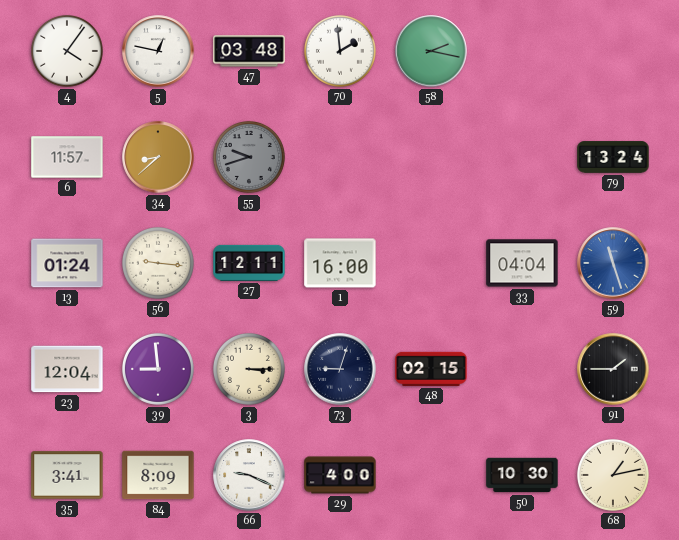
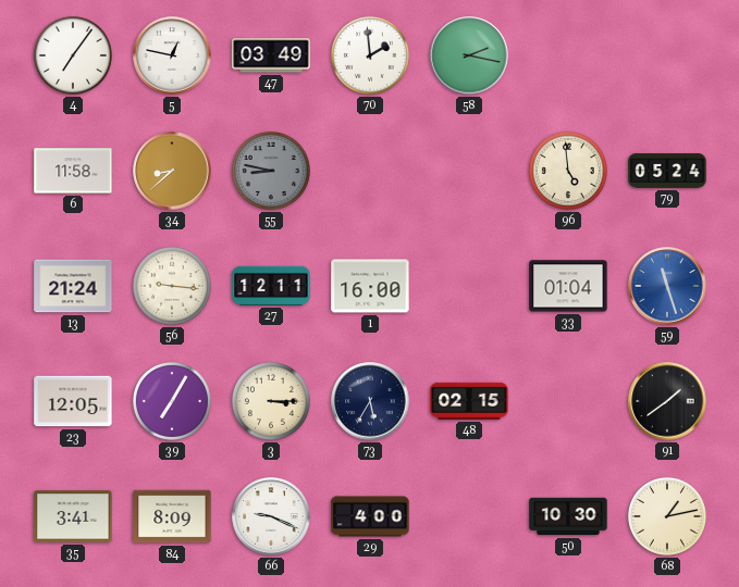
4: 4:06 -> 7:06
47: 03:48 -> 03:49
6: 11:57 -> 11:58
55: 9:42 -> 8:47
96: none -> 4:59
79: 13:24 -> 05:24
13: 01:24 -> 21:24
33: 04:04 -> 01:04
23: 12:04 -> 12:05
39: 8:59 -> 7:05
73: 9:03 -> 5:35
91: 1:45 -> 1:39
